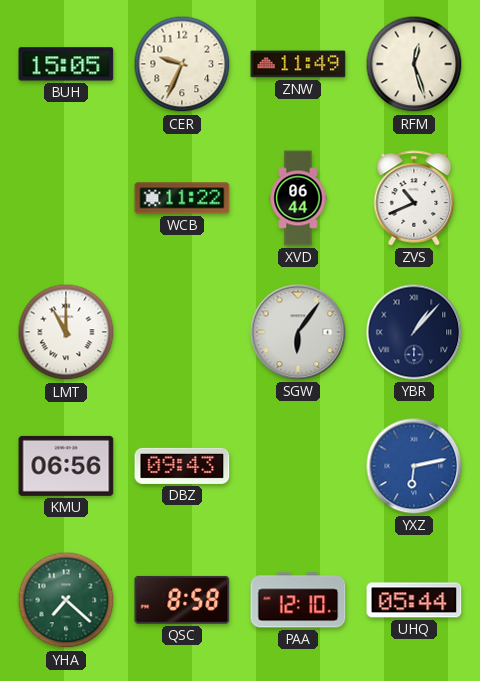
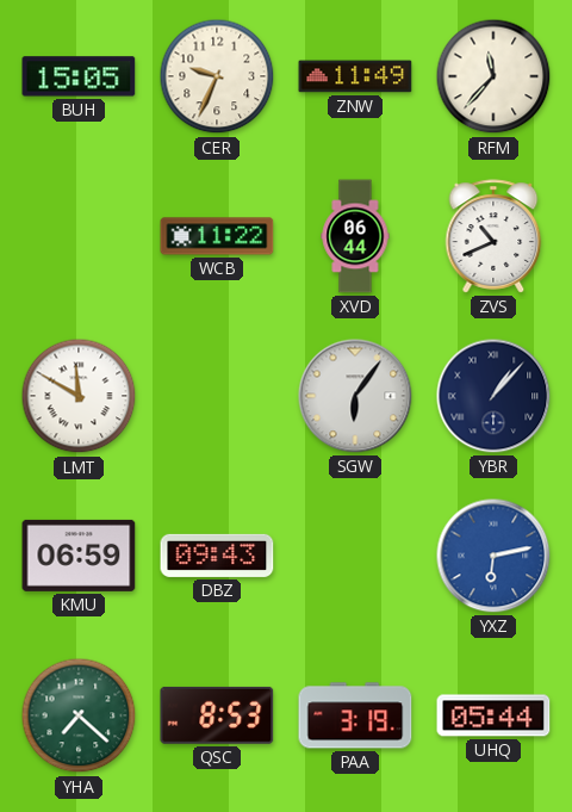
RFM: 12:27 -> 11:37
LMT: 11:00 -> 11:50
KMU: 06:56 -> 06:59
QSC: 8:58 -> 8:53
PAA: 12:10 -> 3:19
